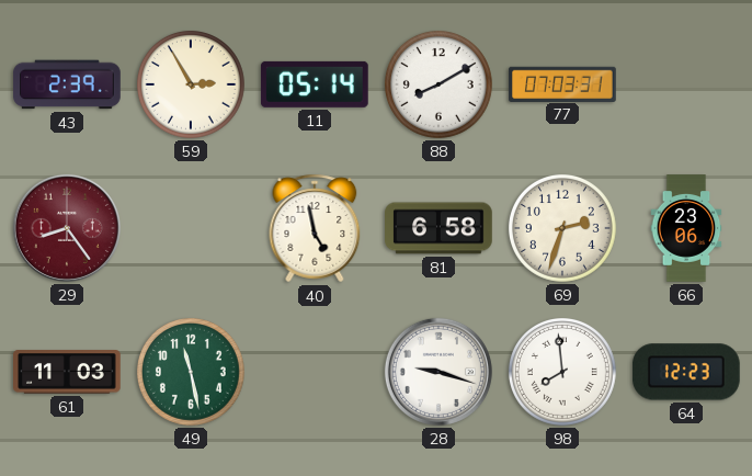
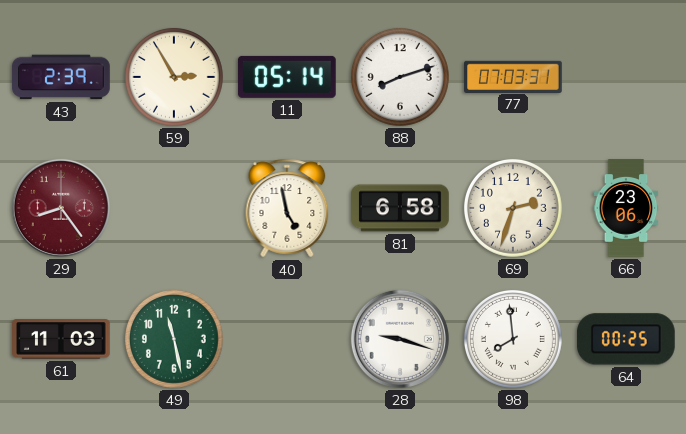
88: 8:10 -> 8:12
64: 12:23 -> 00:25
